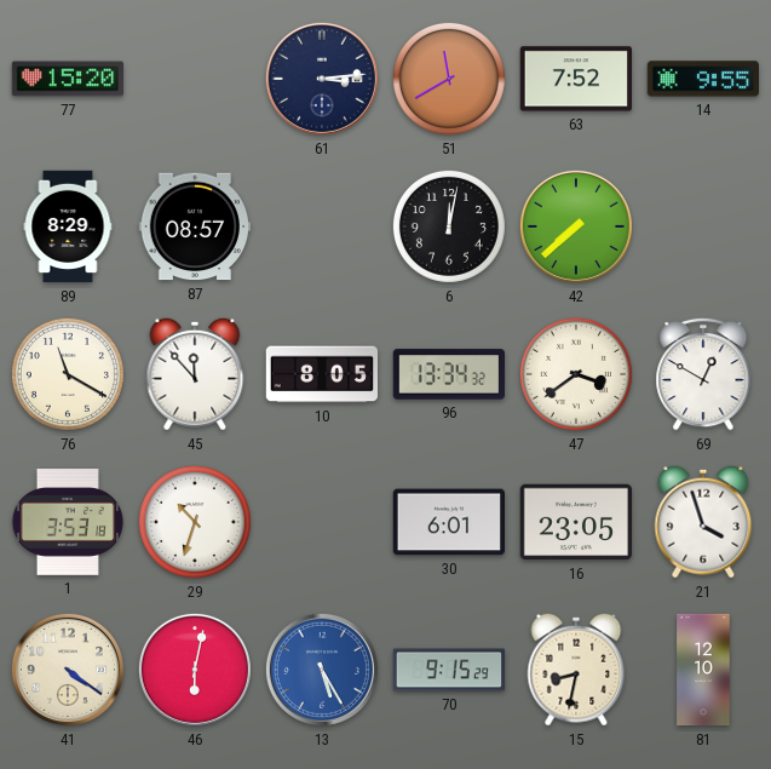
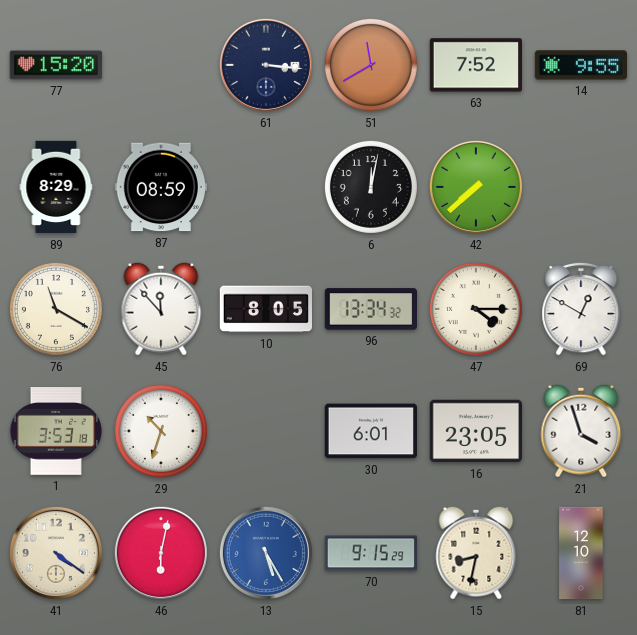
61: 3:14 -> 3:16
87: 08:57 -> 08:59
47: 3:39 -> 4:15
